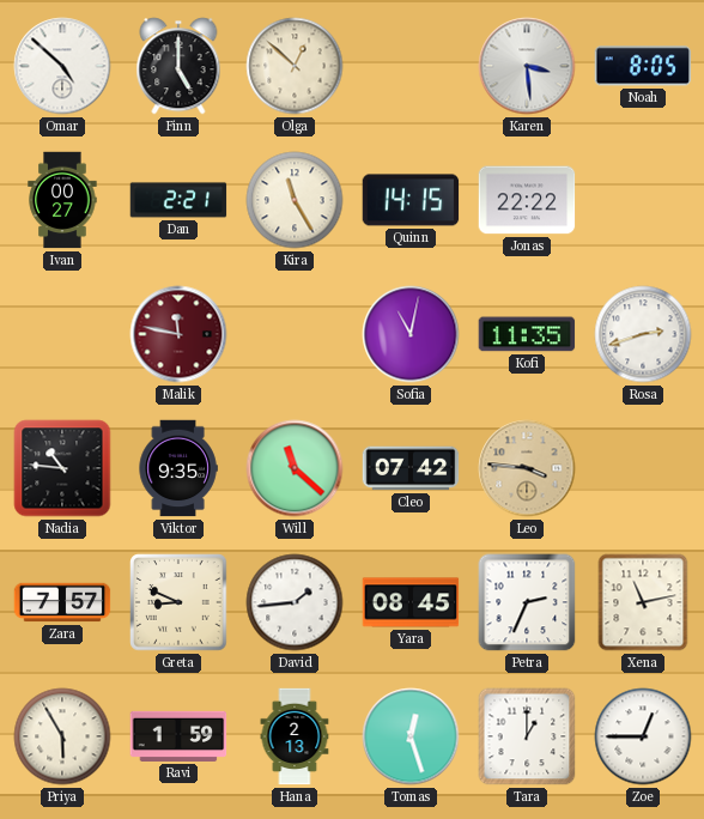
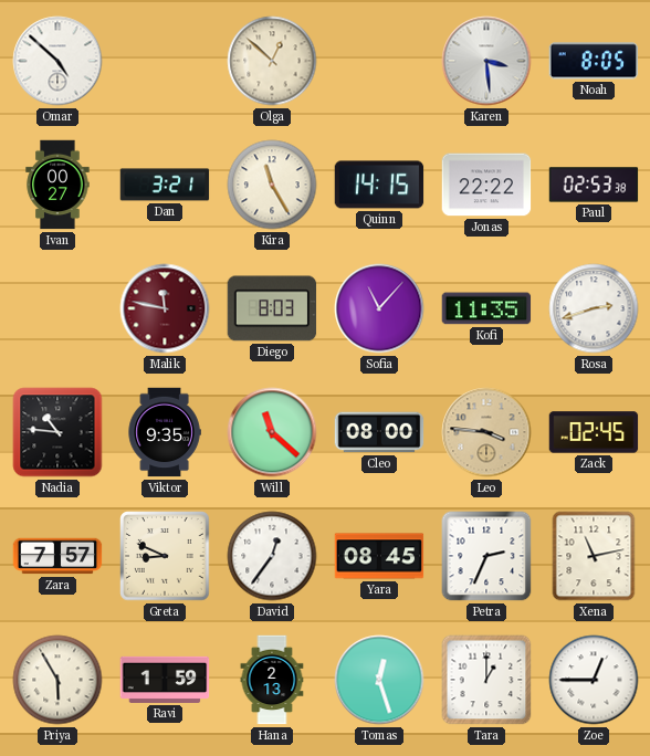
Finn: 5:00 -> none
Dan: 2:21 -> 3:21
Paul: none -> 02:53
Diego: none -> 8:03
Sofia: 11:02 -> 11:07
Cleo: 07:42 -> 08:00
Zack: none -> 02:45
David: 1:44 -> 12:36
